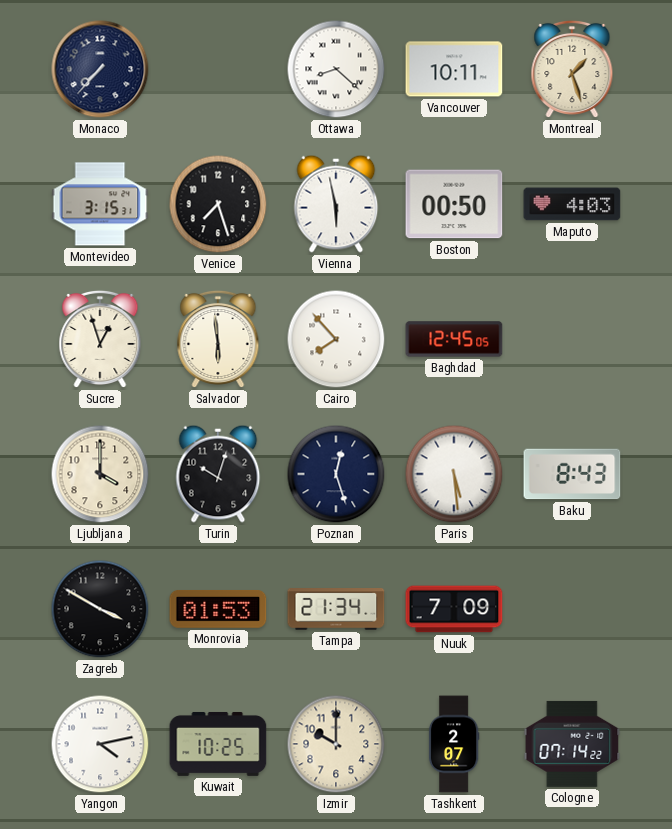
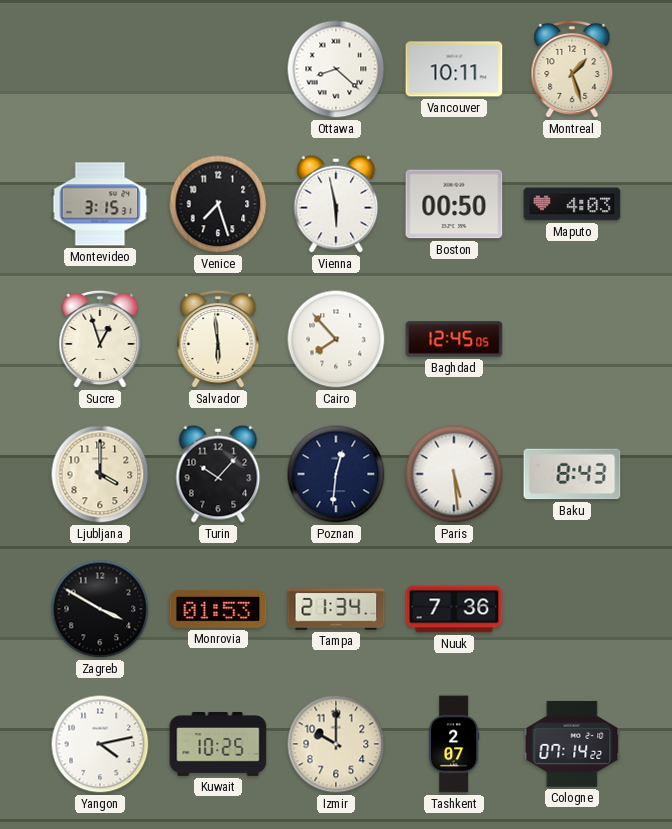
Monaco: 7:37 -> none
Turin: 10:03 -> 10:07
Poznan: 12:27 -> 12:31
Nuuk: 7:09 -> 7:36
